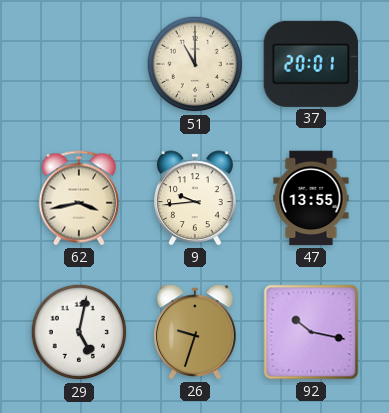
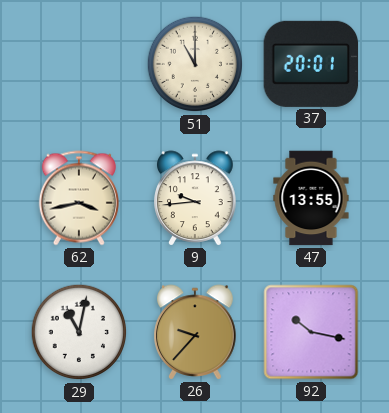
29: 5:02 -> 11:02
26: 9:33 -> 9:37
